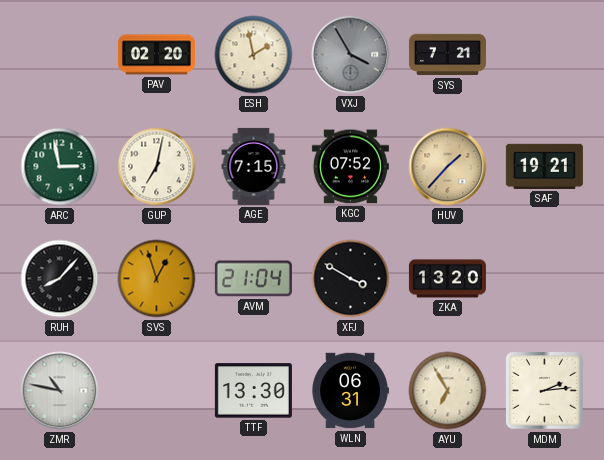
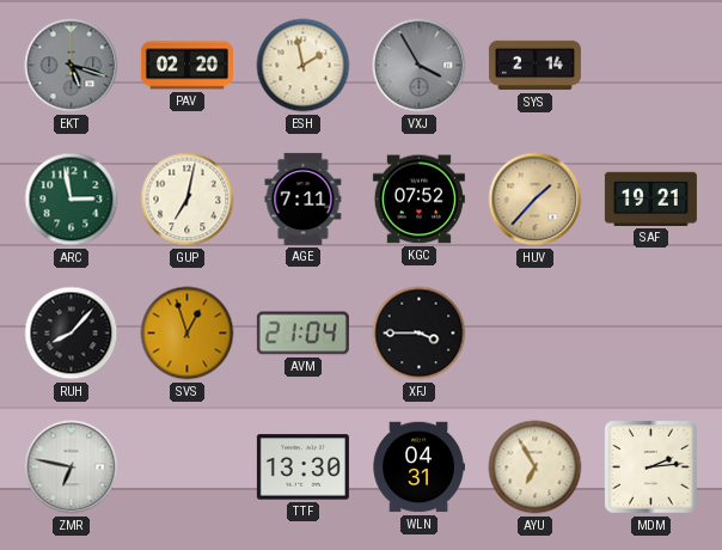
EKT: none -> 5:18
SYS: 7:21 -> 2:14
AGE: 7:15 -> 7:11
XFJ: 3:50 -> 3:45
ZKA: 13:20 -> none
ZMR: 10:47 -> 6:47
WLN: 06:31 -> 04:31
